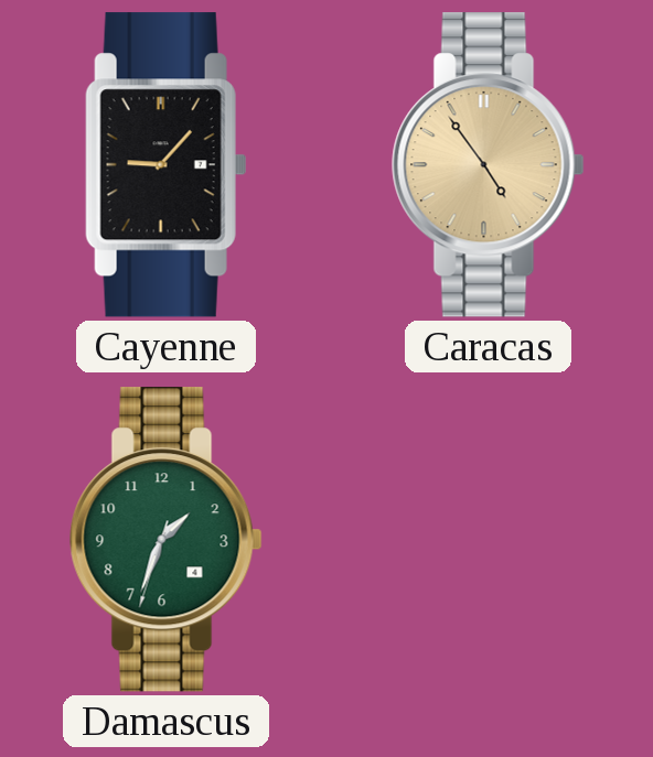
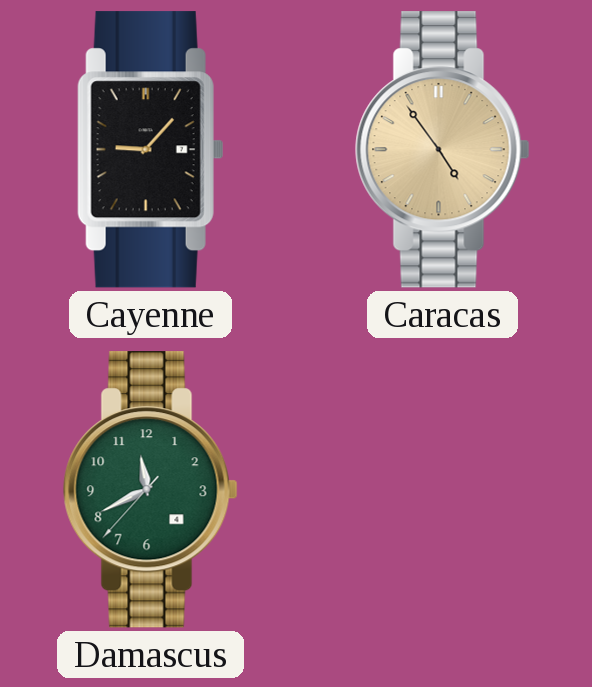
Damascus: 1:33 -> 11:40
